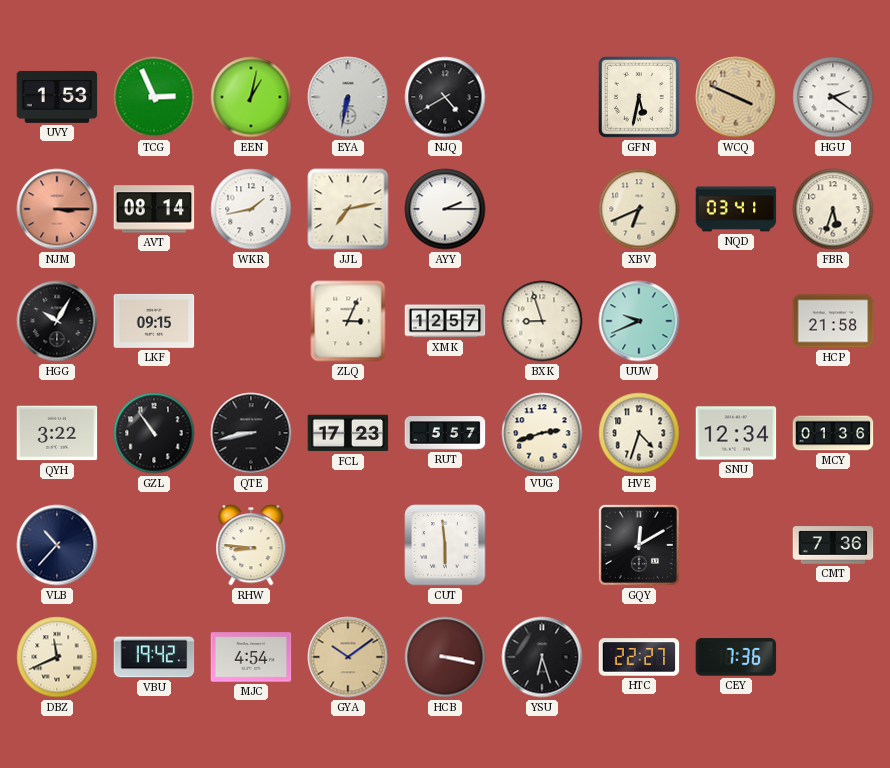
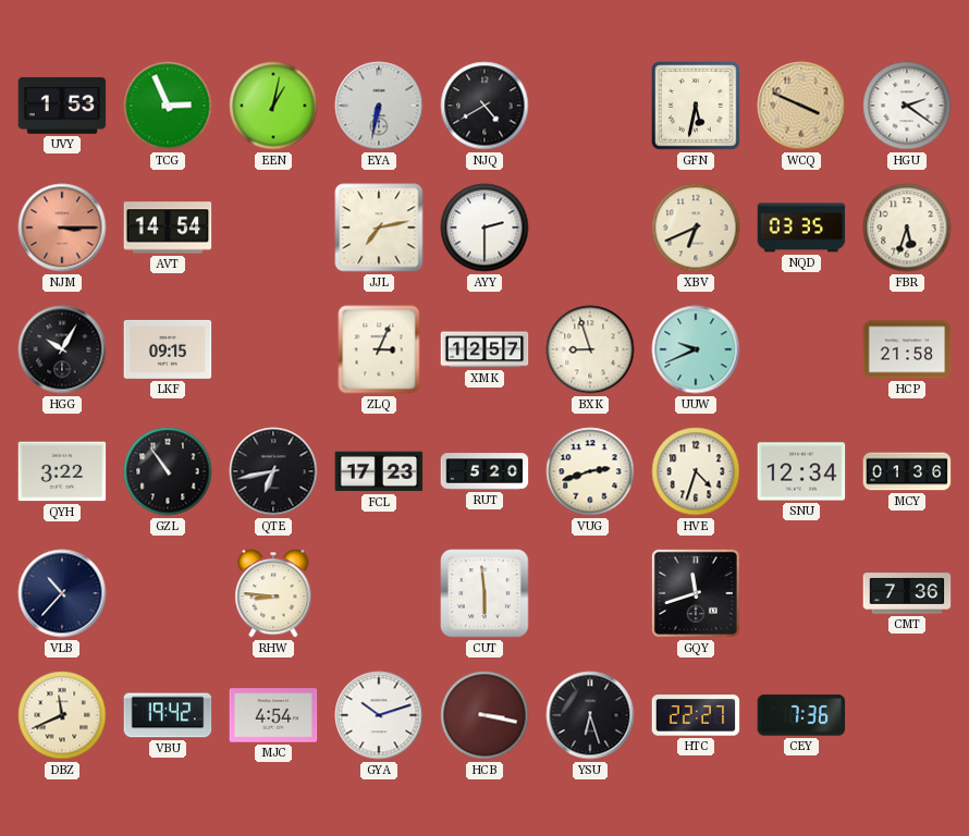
AVT: 08:14 -> 14:54
WKR: 1:43 -> none
AYY: 2:15 -> 2:30
NQD: 03:41 -> 03:35
QTE: 8:43 -> 6:43
RUT: 5:57 -> 5:20
GQY: 12:10 -> 11:42
GYA: 10:09 -> 10:12
GYA dial: champagne -> white
